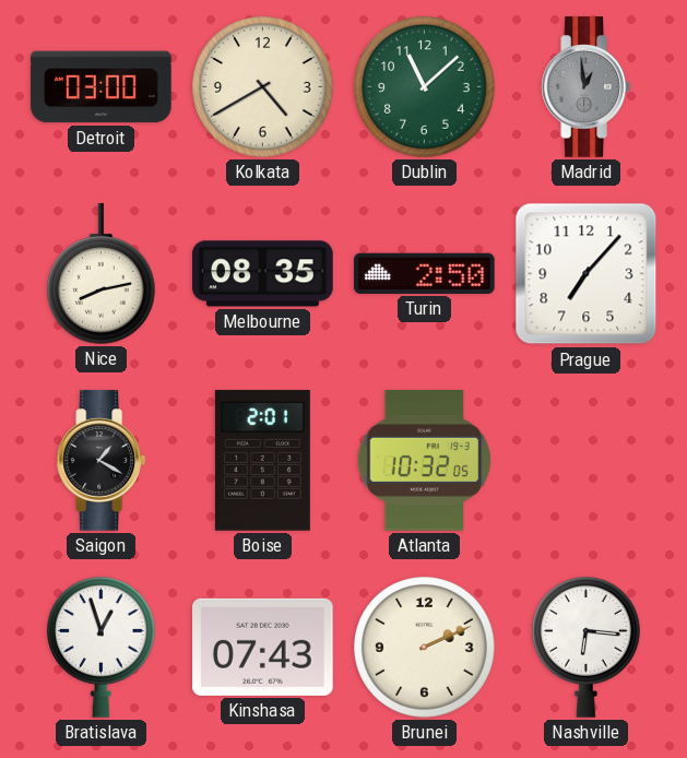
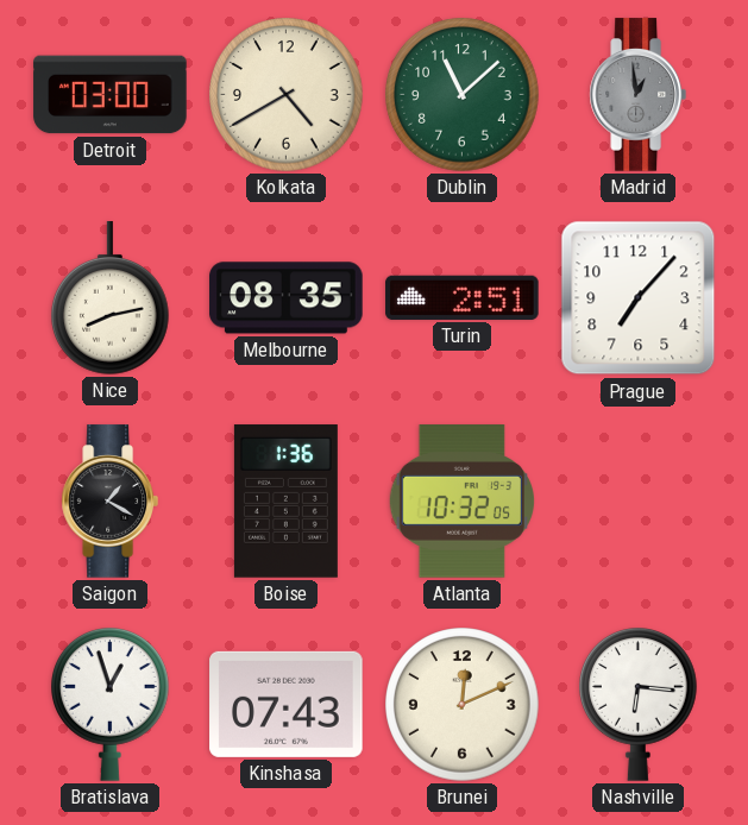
Turin: 2:50 -> 2:51
Boise: 2:01 -> 1:36
Brunei: 2:11 -> 12:11
